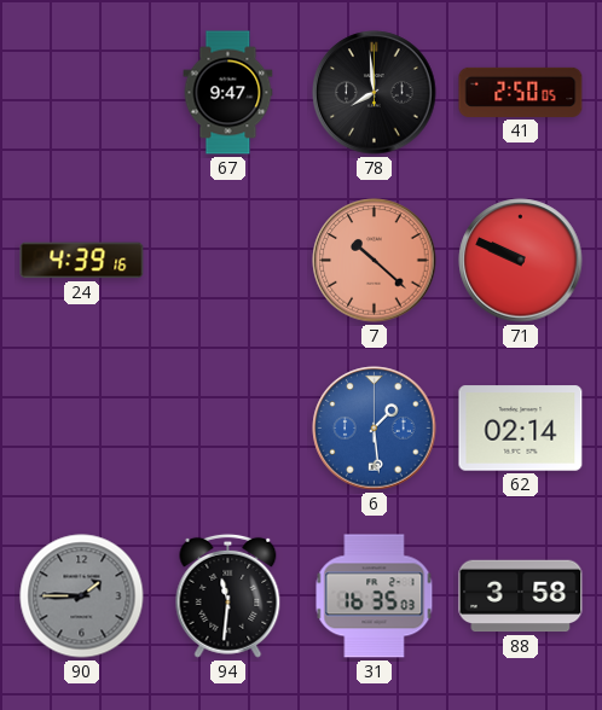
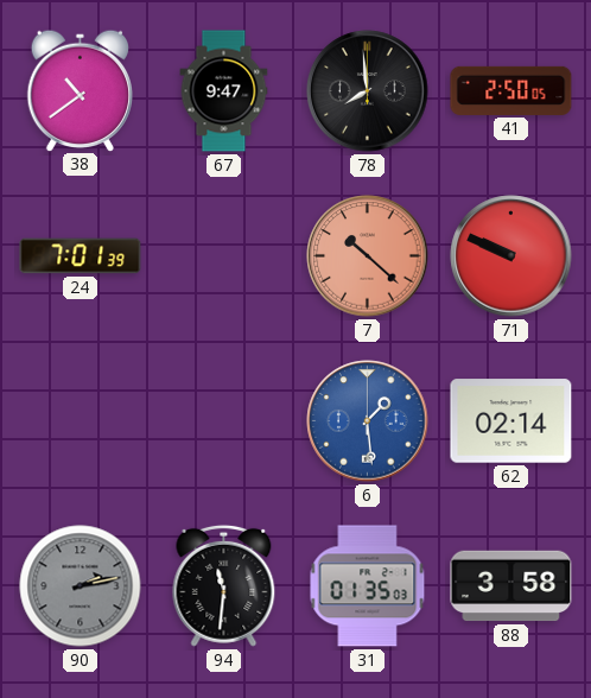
38: none -> 10:39
24: 4:39 -> 7:01
90: 1:45 -> 2:13
31: 16:35 -> 01:35
